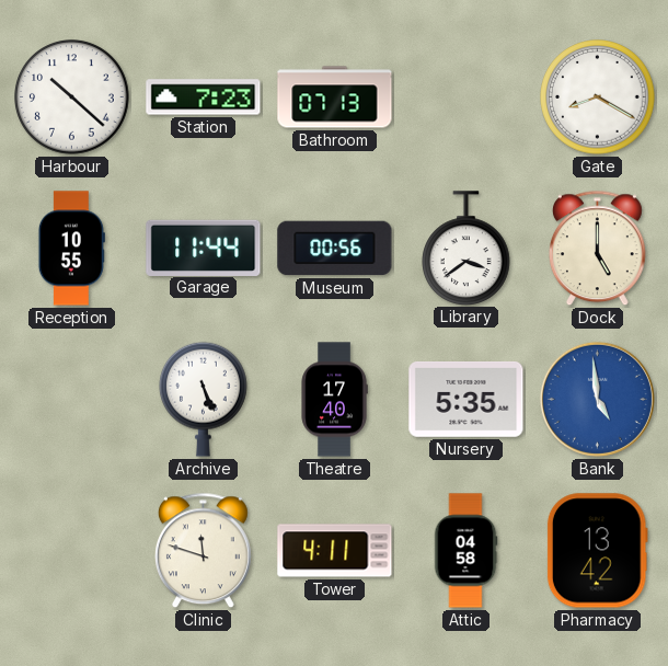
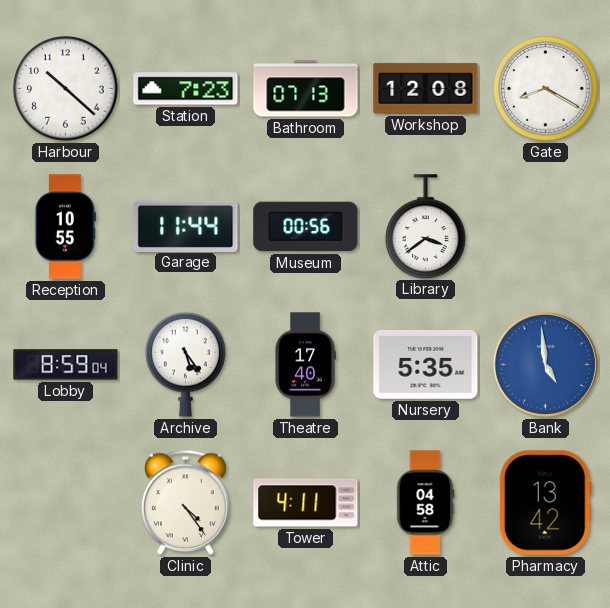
Workshop: none -> 12:08
Dock: 5:00 -> none
Lobby: none -> 8:59
Archive: 5:26 -> 5:24
Clinic: 11:48 -> 4:24
